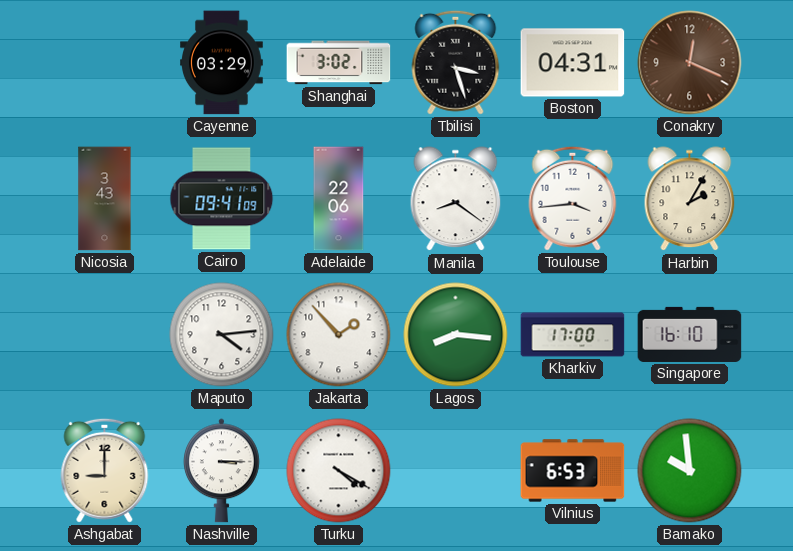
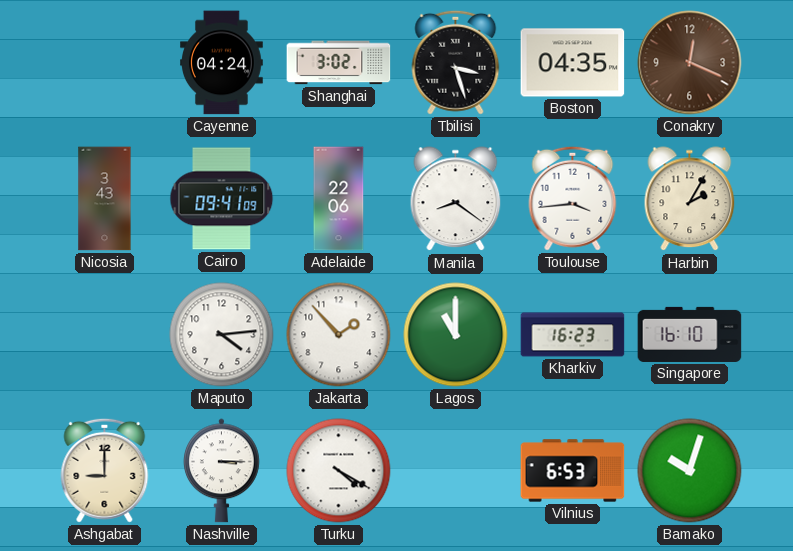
Cayenne: 03:29 -> 04:24
Boston: 04:31 -> 04:35
Lagos: 8:16 -> 11:00
Kharkiv: 17:00 -> 16:23
Bamako: 9:59 -> 10:03
